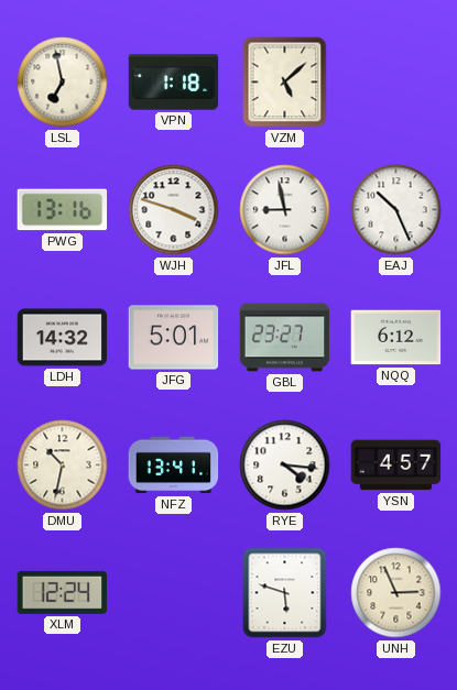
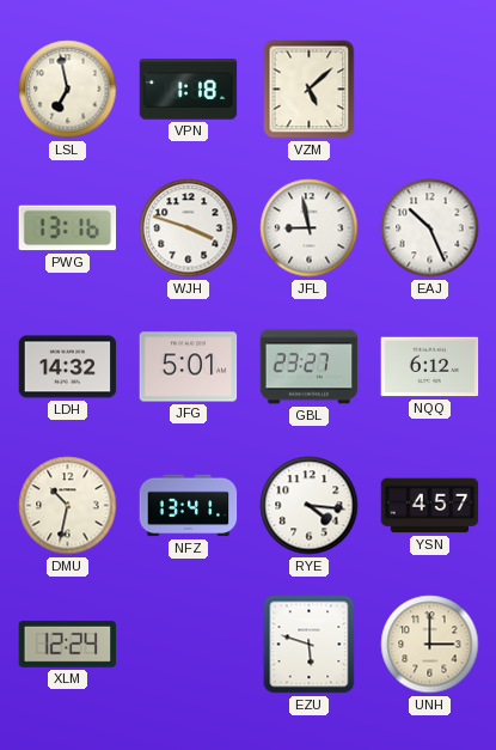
UNH: 2:56 -> 3:00
